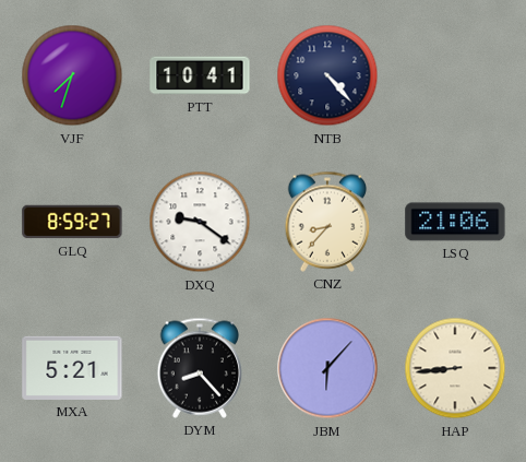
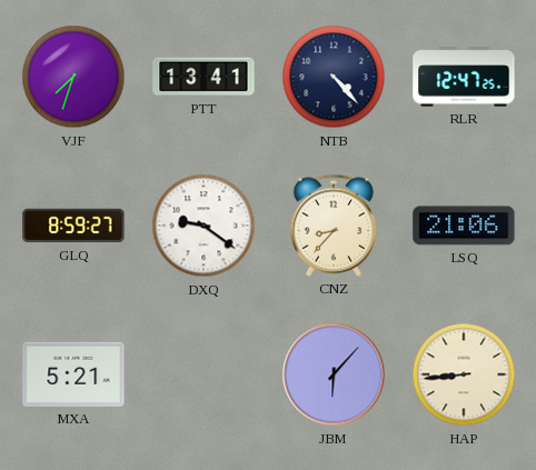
PTT: 10:41 -> 13:41
RLR: none -> 12:47
DYM: 8:23 -> none
